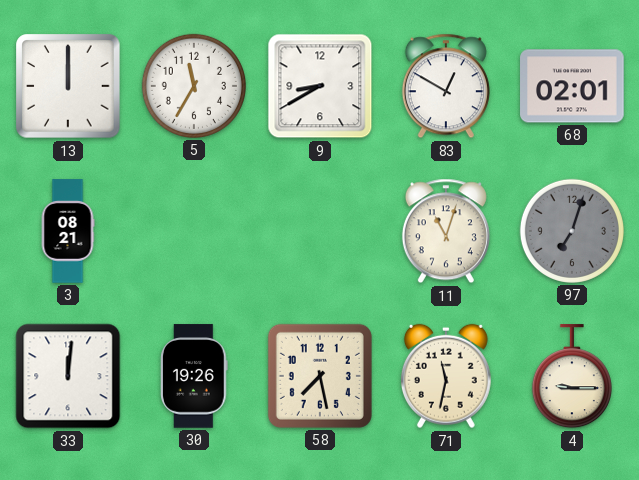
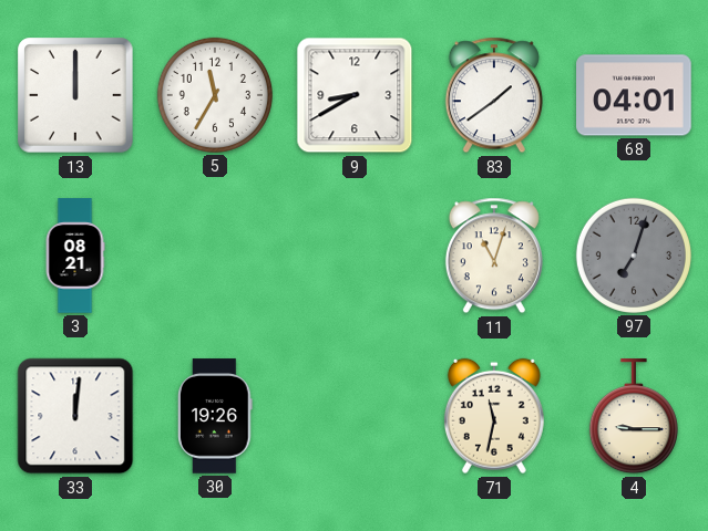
83: 12:50 -> 1:39
68: 02:01 -> 04:01
58: 7:28 -> none
